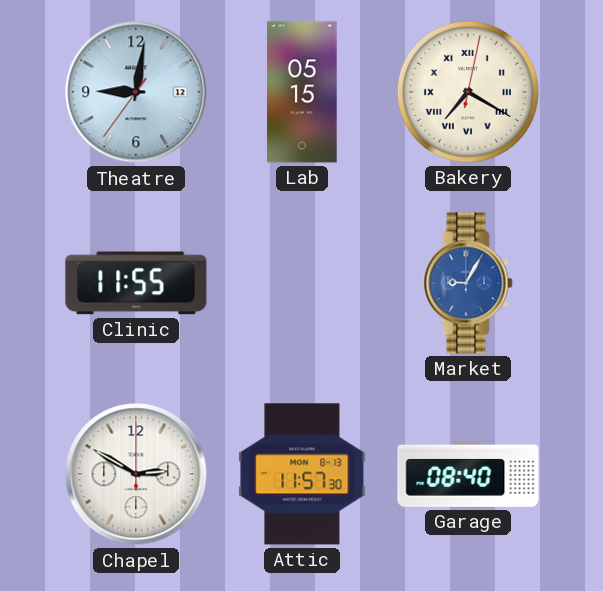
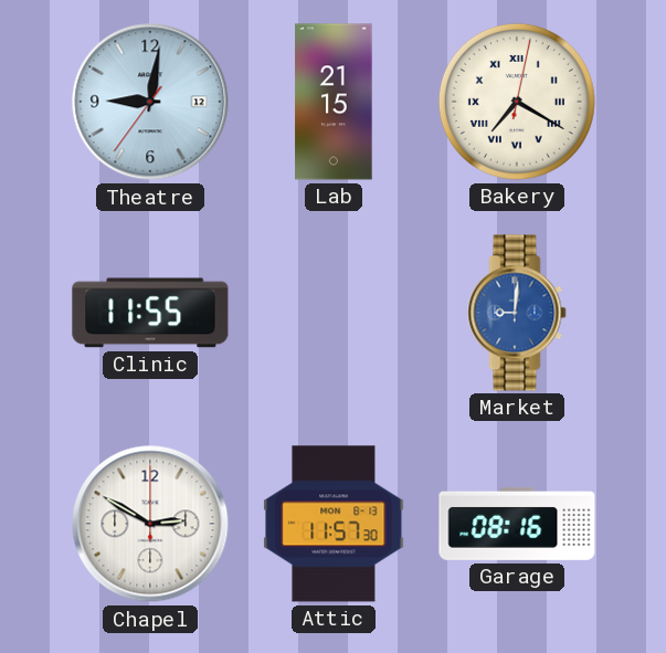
Lab: 05:15 -> 21:15
Market: 9:05 -> 9:01
Garage: 08:40 -> 08:16
